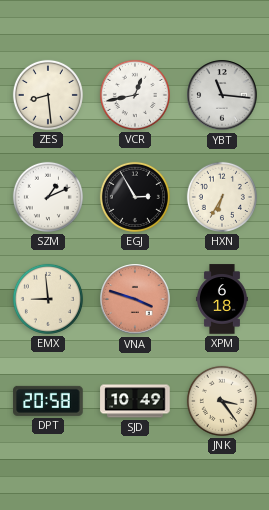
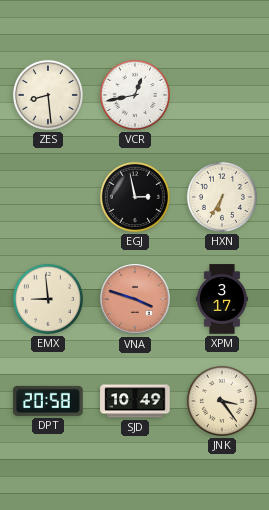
YBT: 11:16 -> none
SZM: 1:11 -> none
EGJ: 2:55 -> 2:58
XPM: 6:18 -> 3:17
